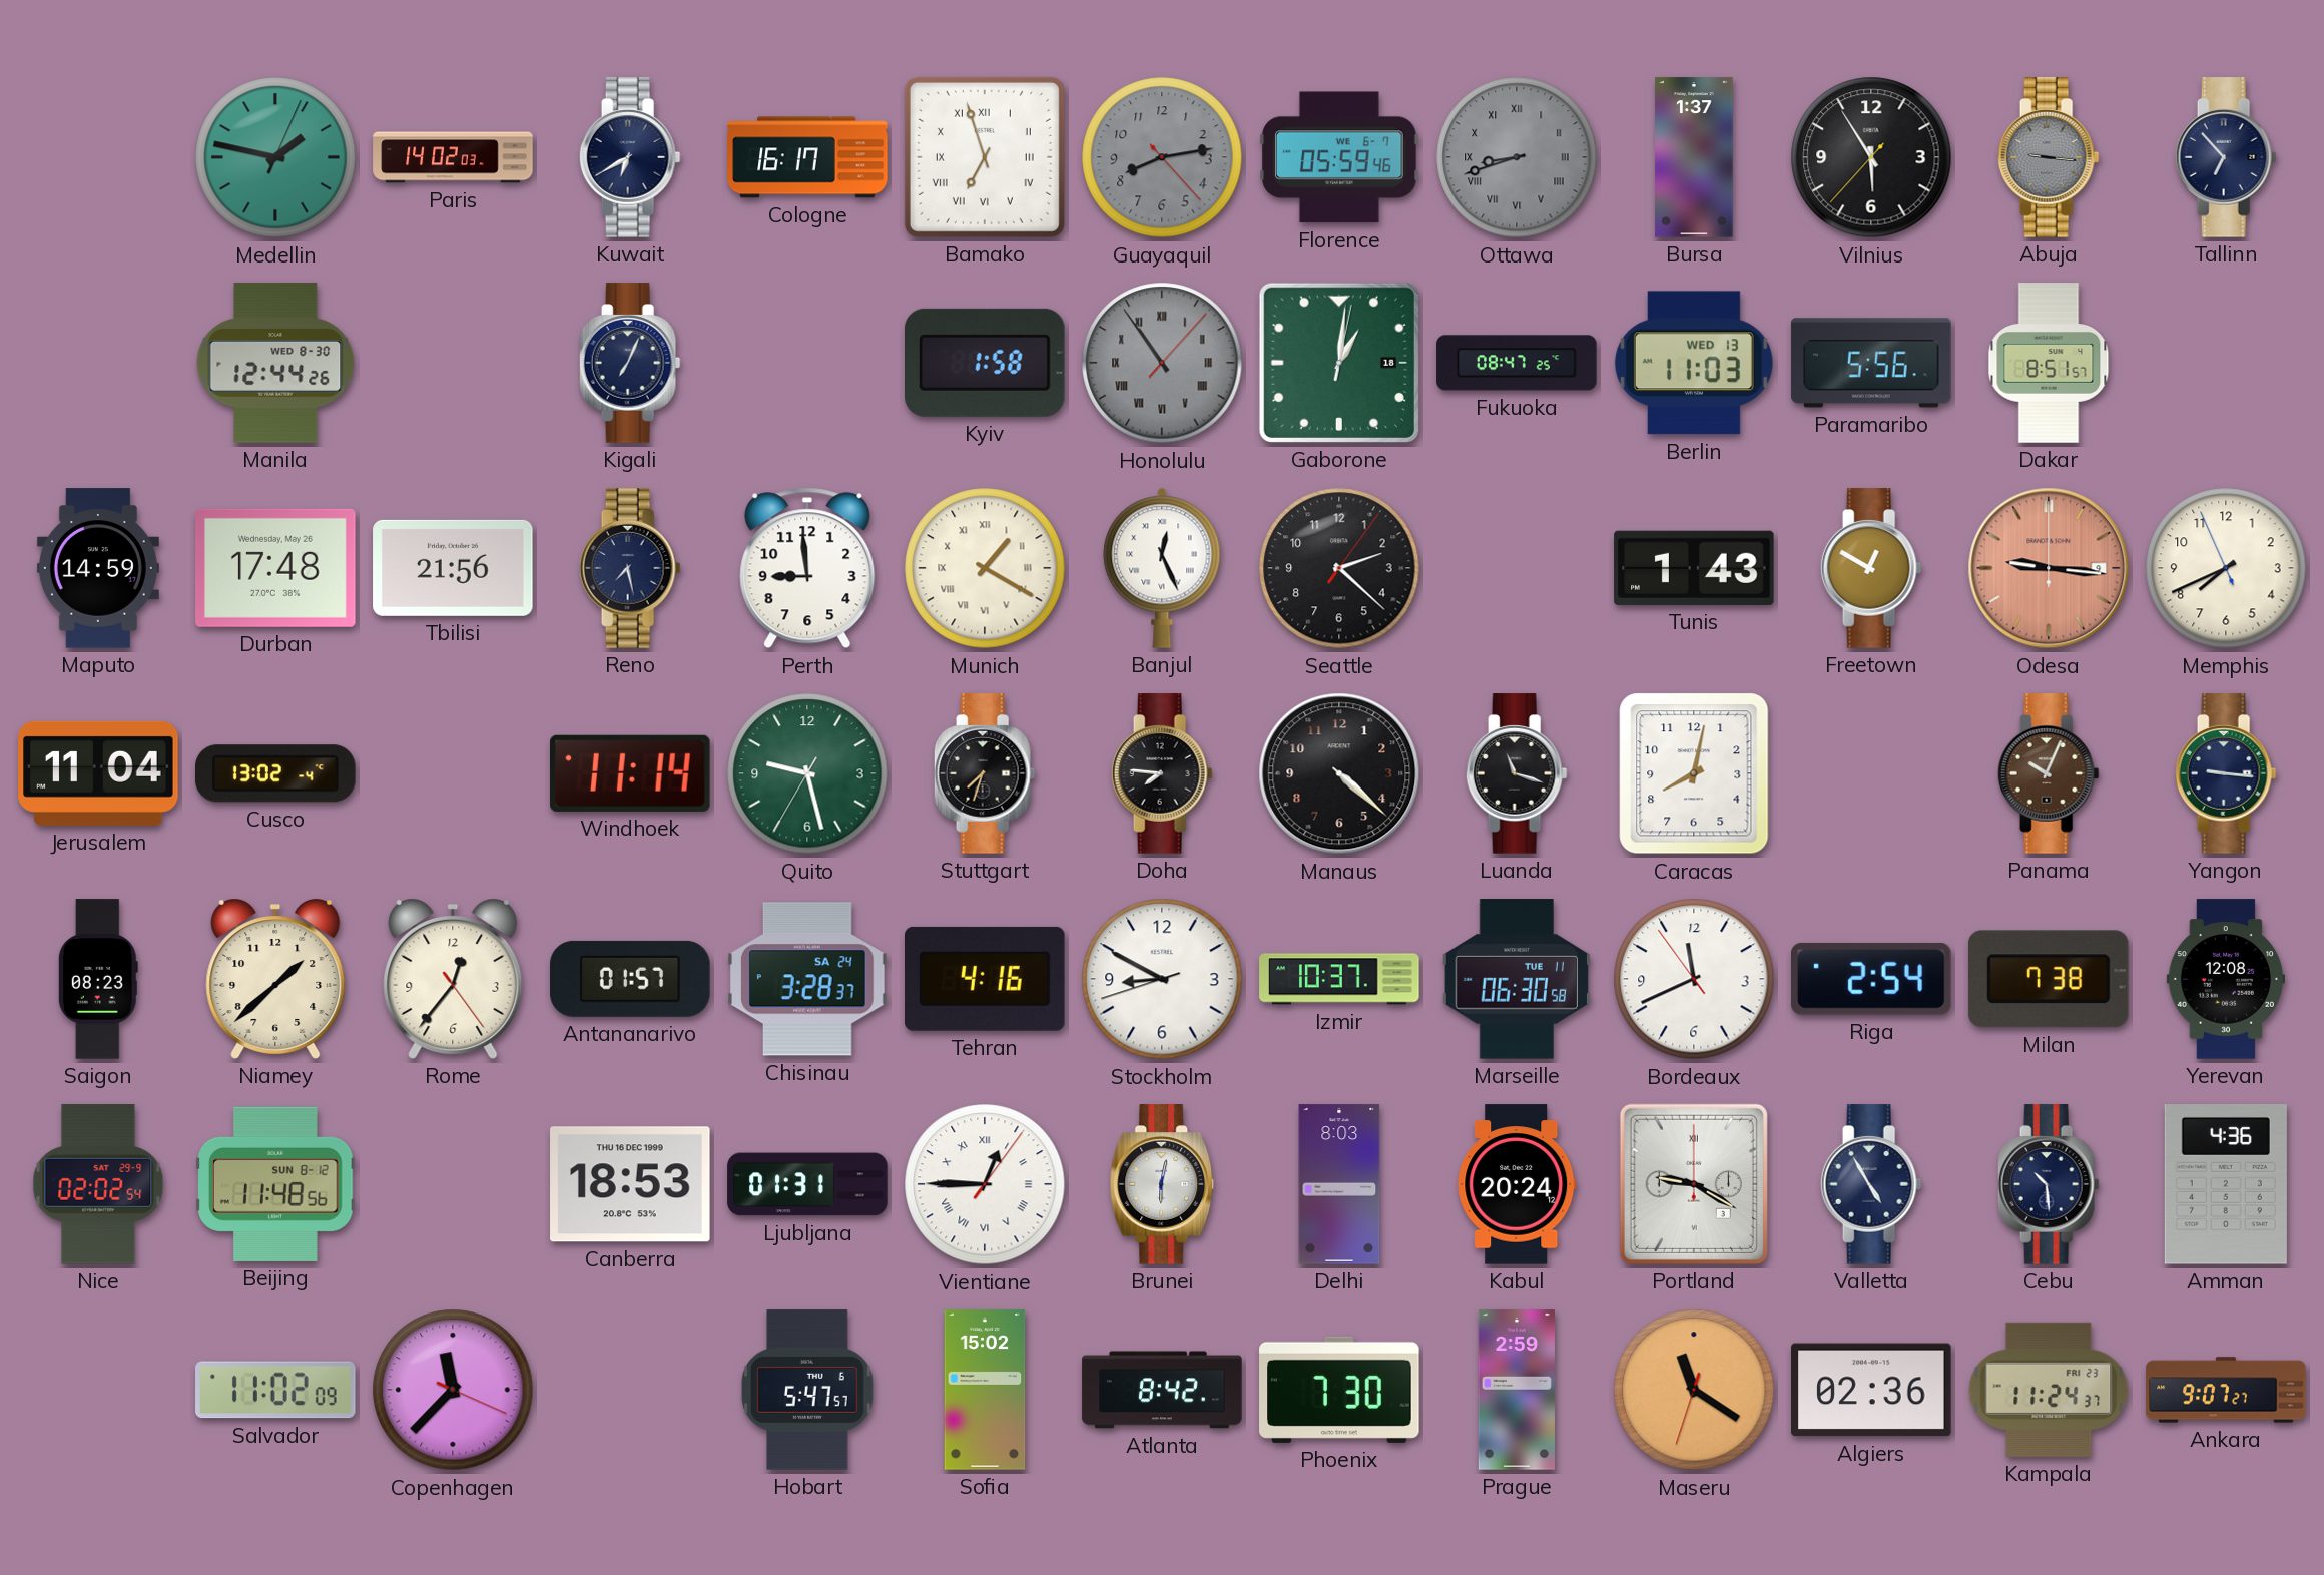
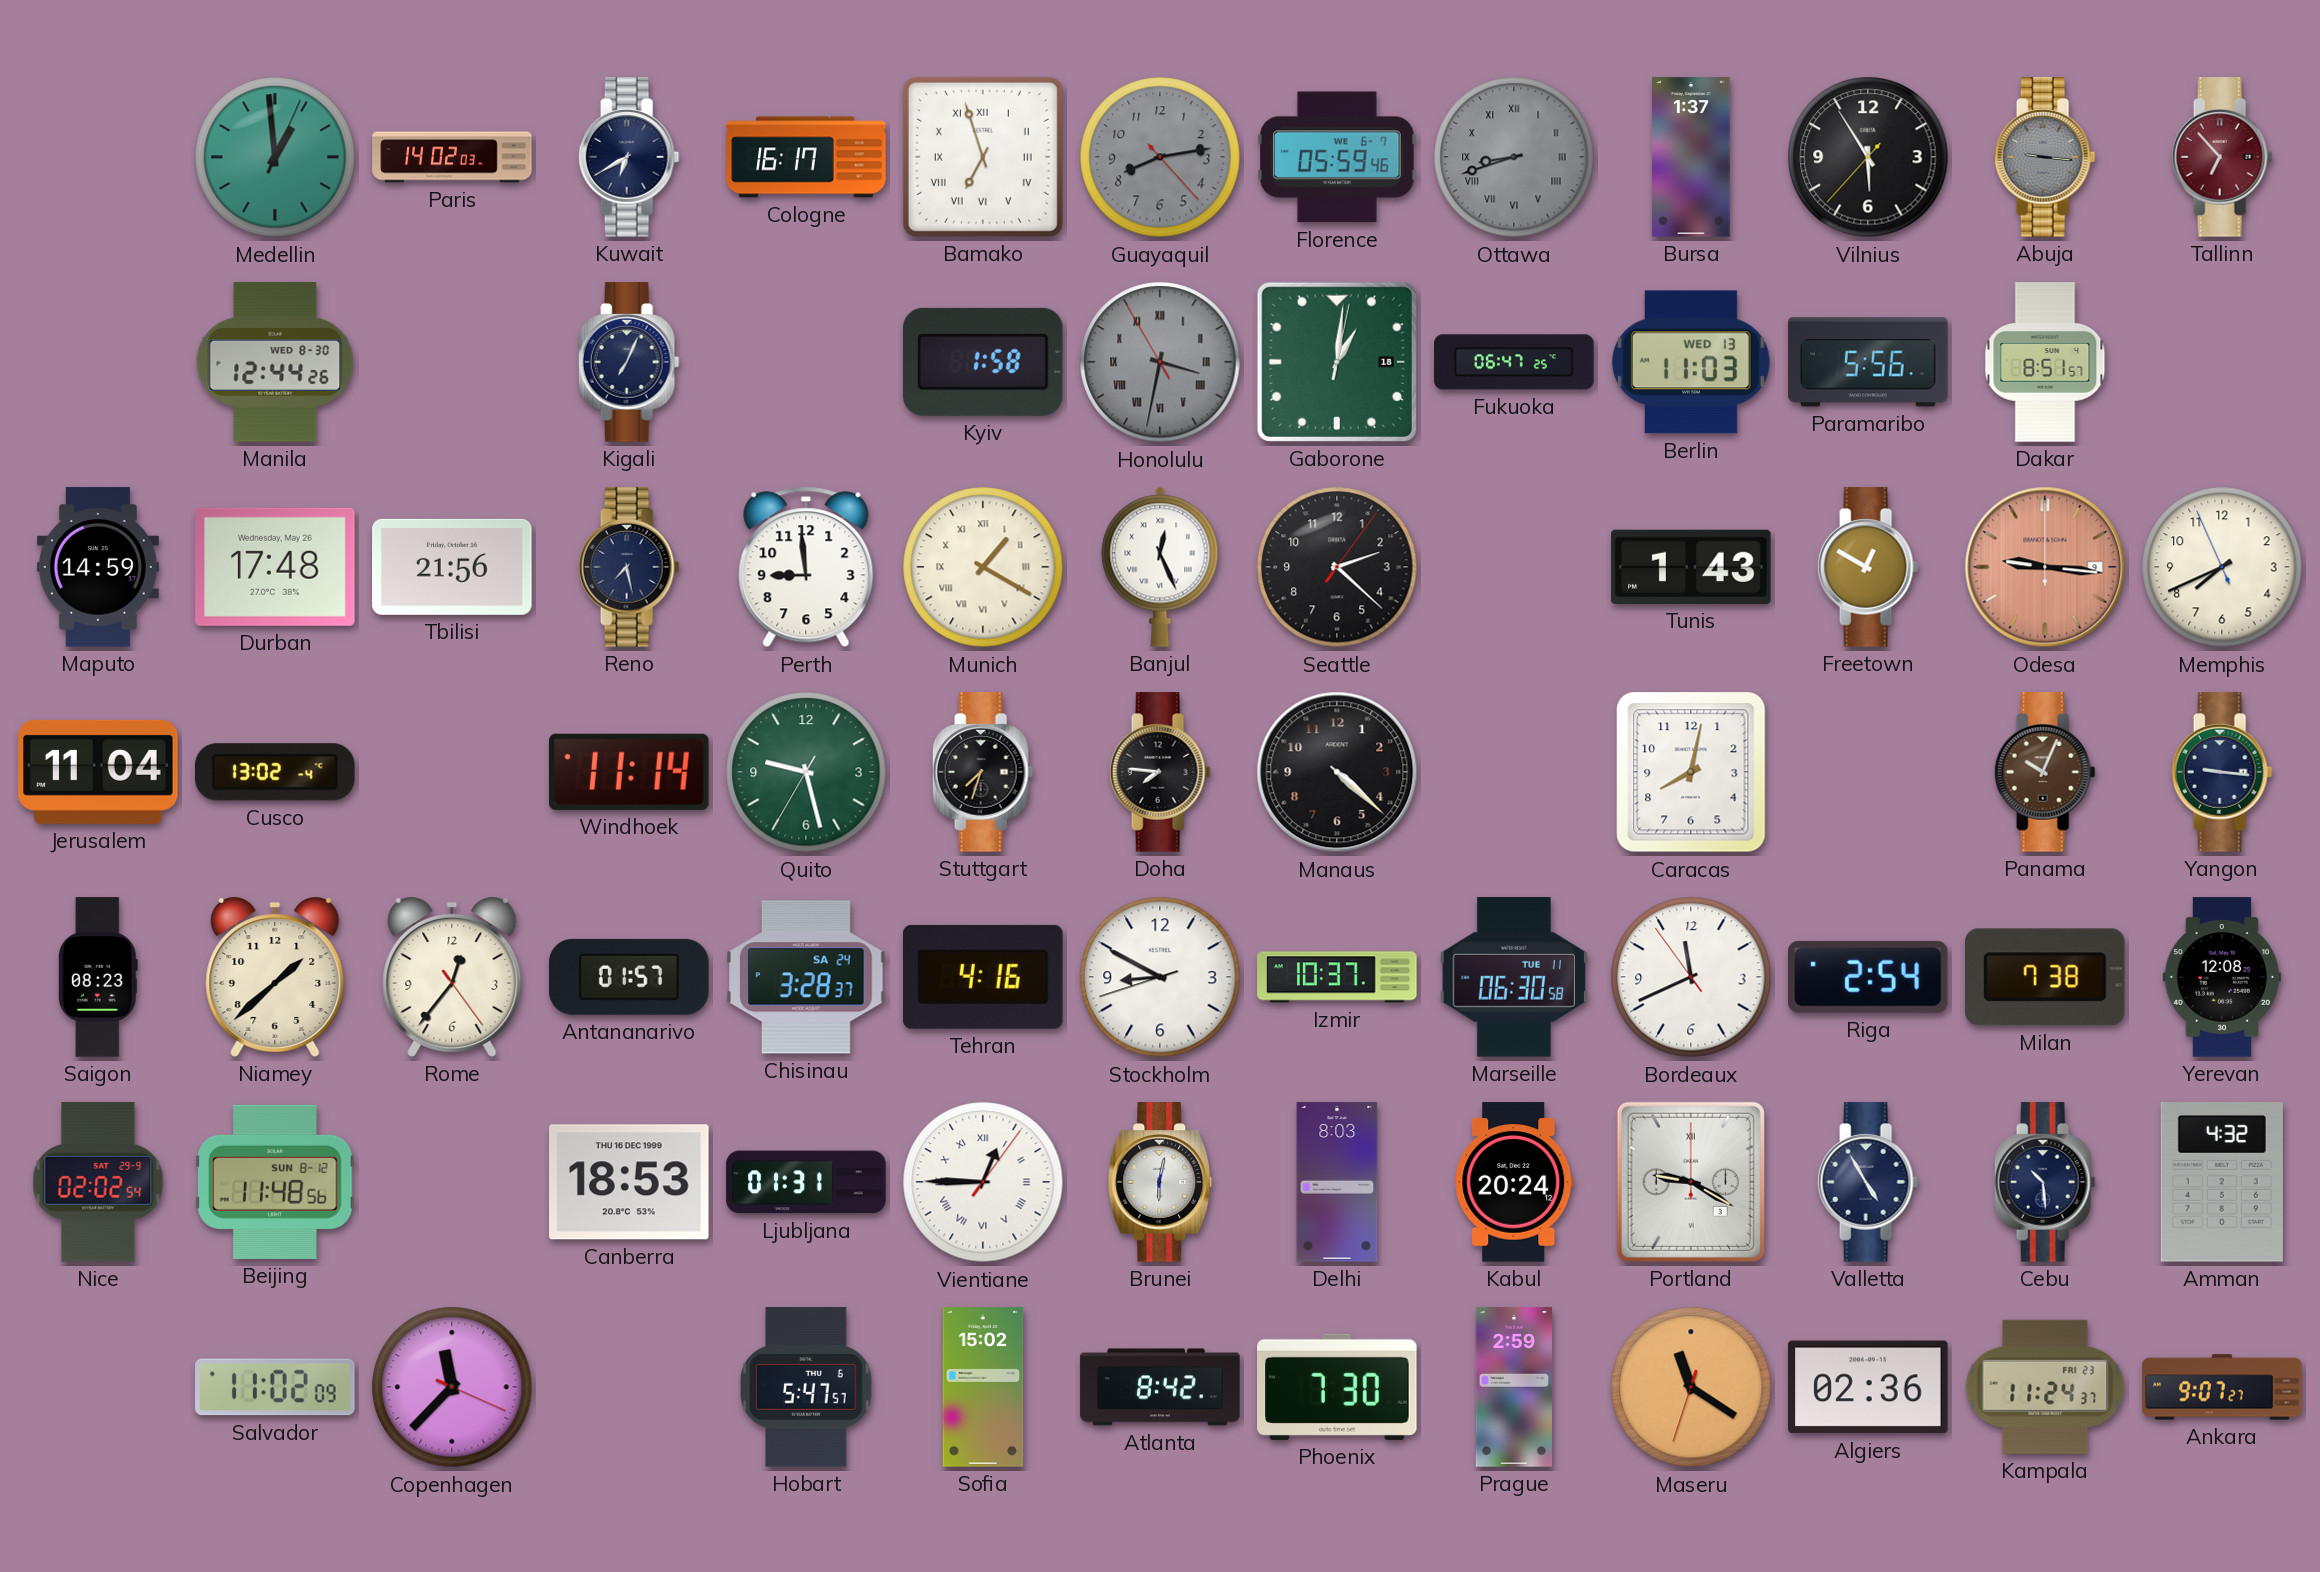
Medellin: 1:47 -> 12:59
Tallinn dial: navy -> burgundy
Honolulu: 10:54 -> 3:31
Fukuoka: 08:47 -> 06:47
Luanda: 11:18 -> none
Amman: 4:36 -> 4:32
